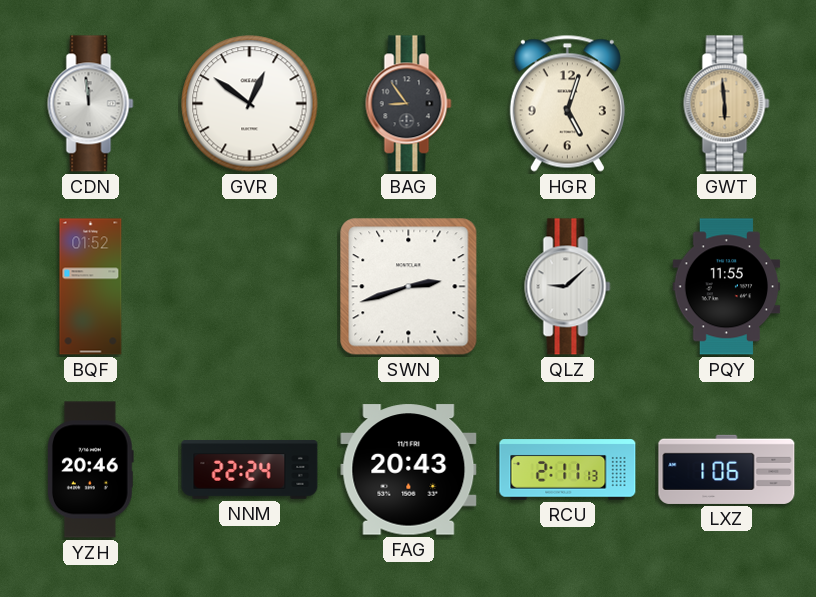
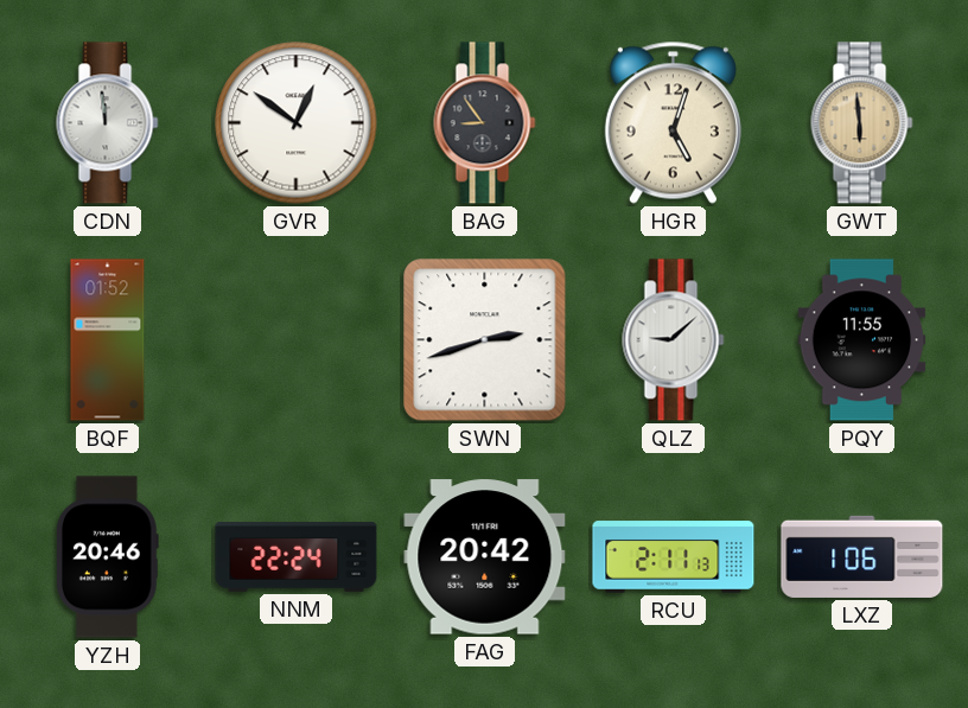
FAG: 20:43 -> 20:42
